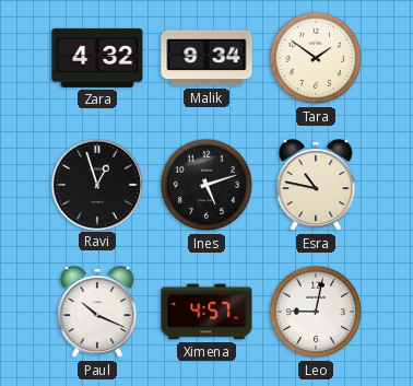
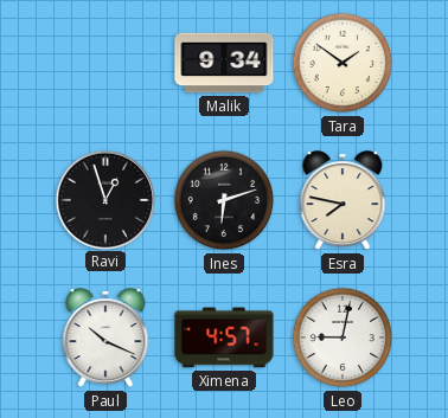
Zara: 4:32 -> none
Ines: 5:12 -> 6:12
Esra: 10:47 -> 7:47
